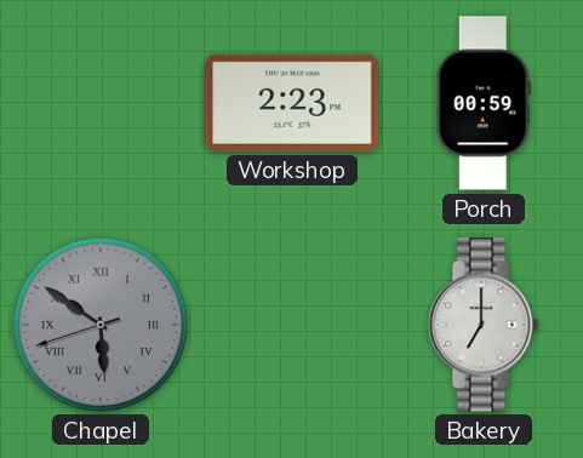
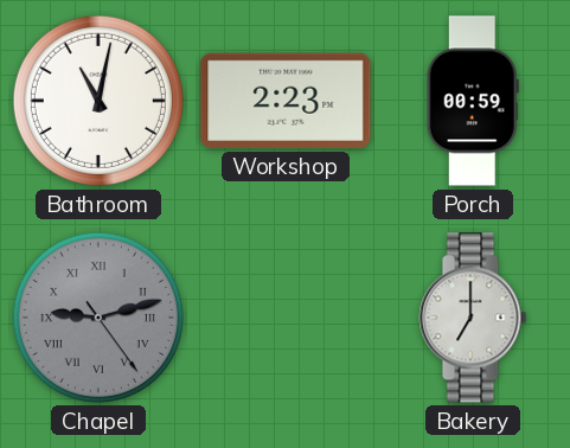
Bathroom: none -> 11:02
Chapel: 5:50 -> 9:12
